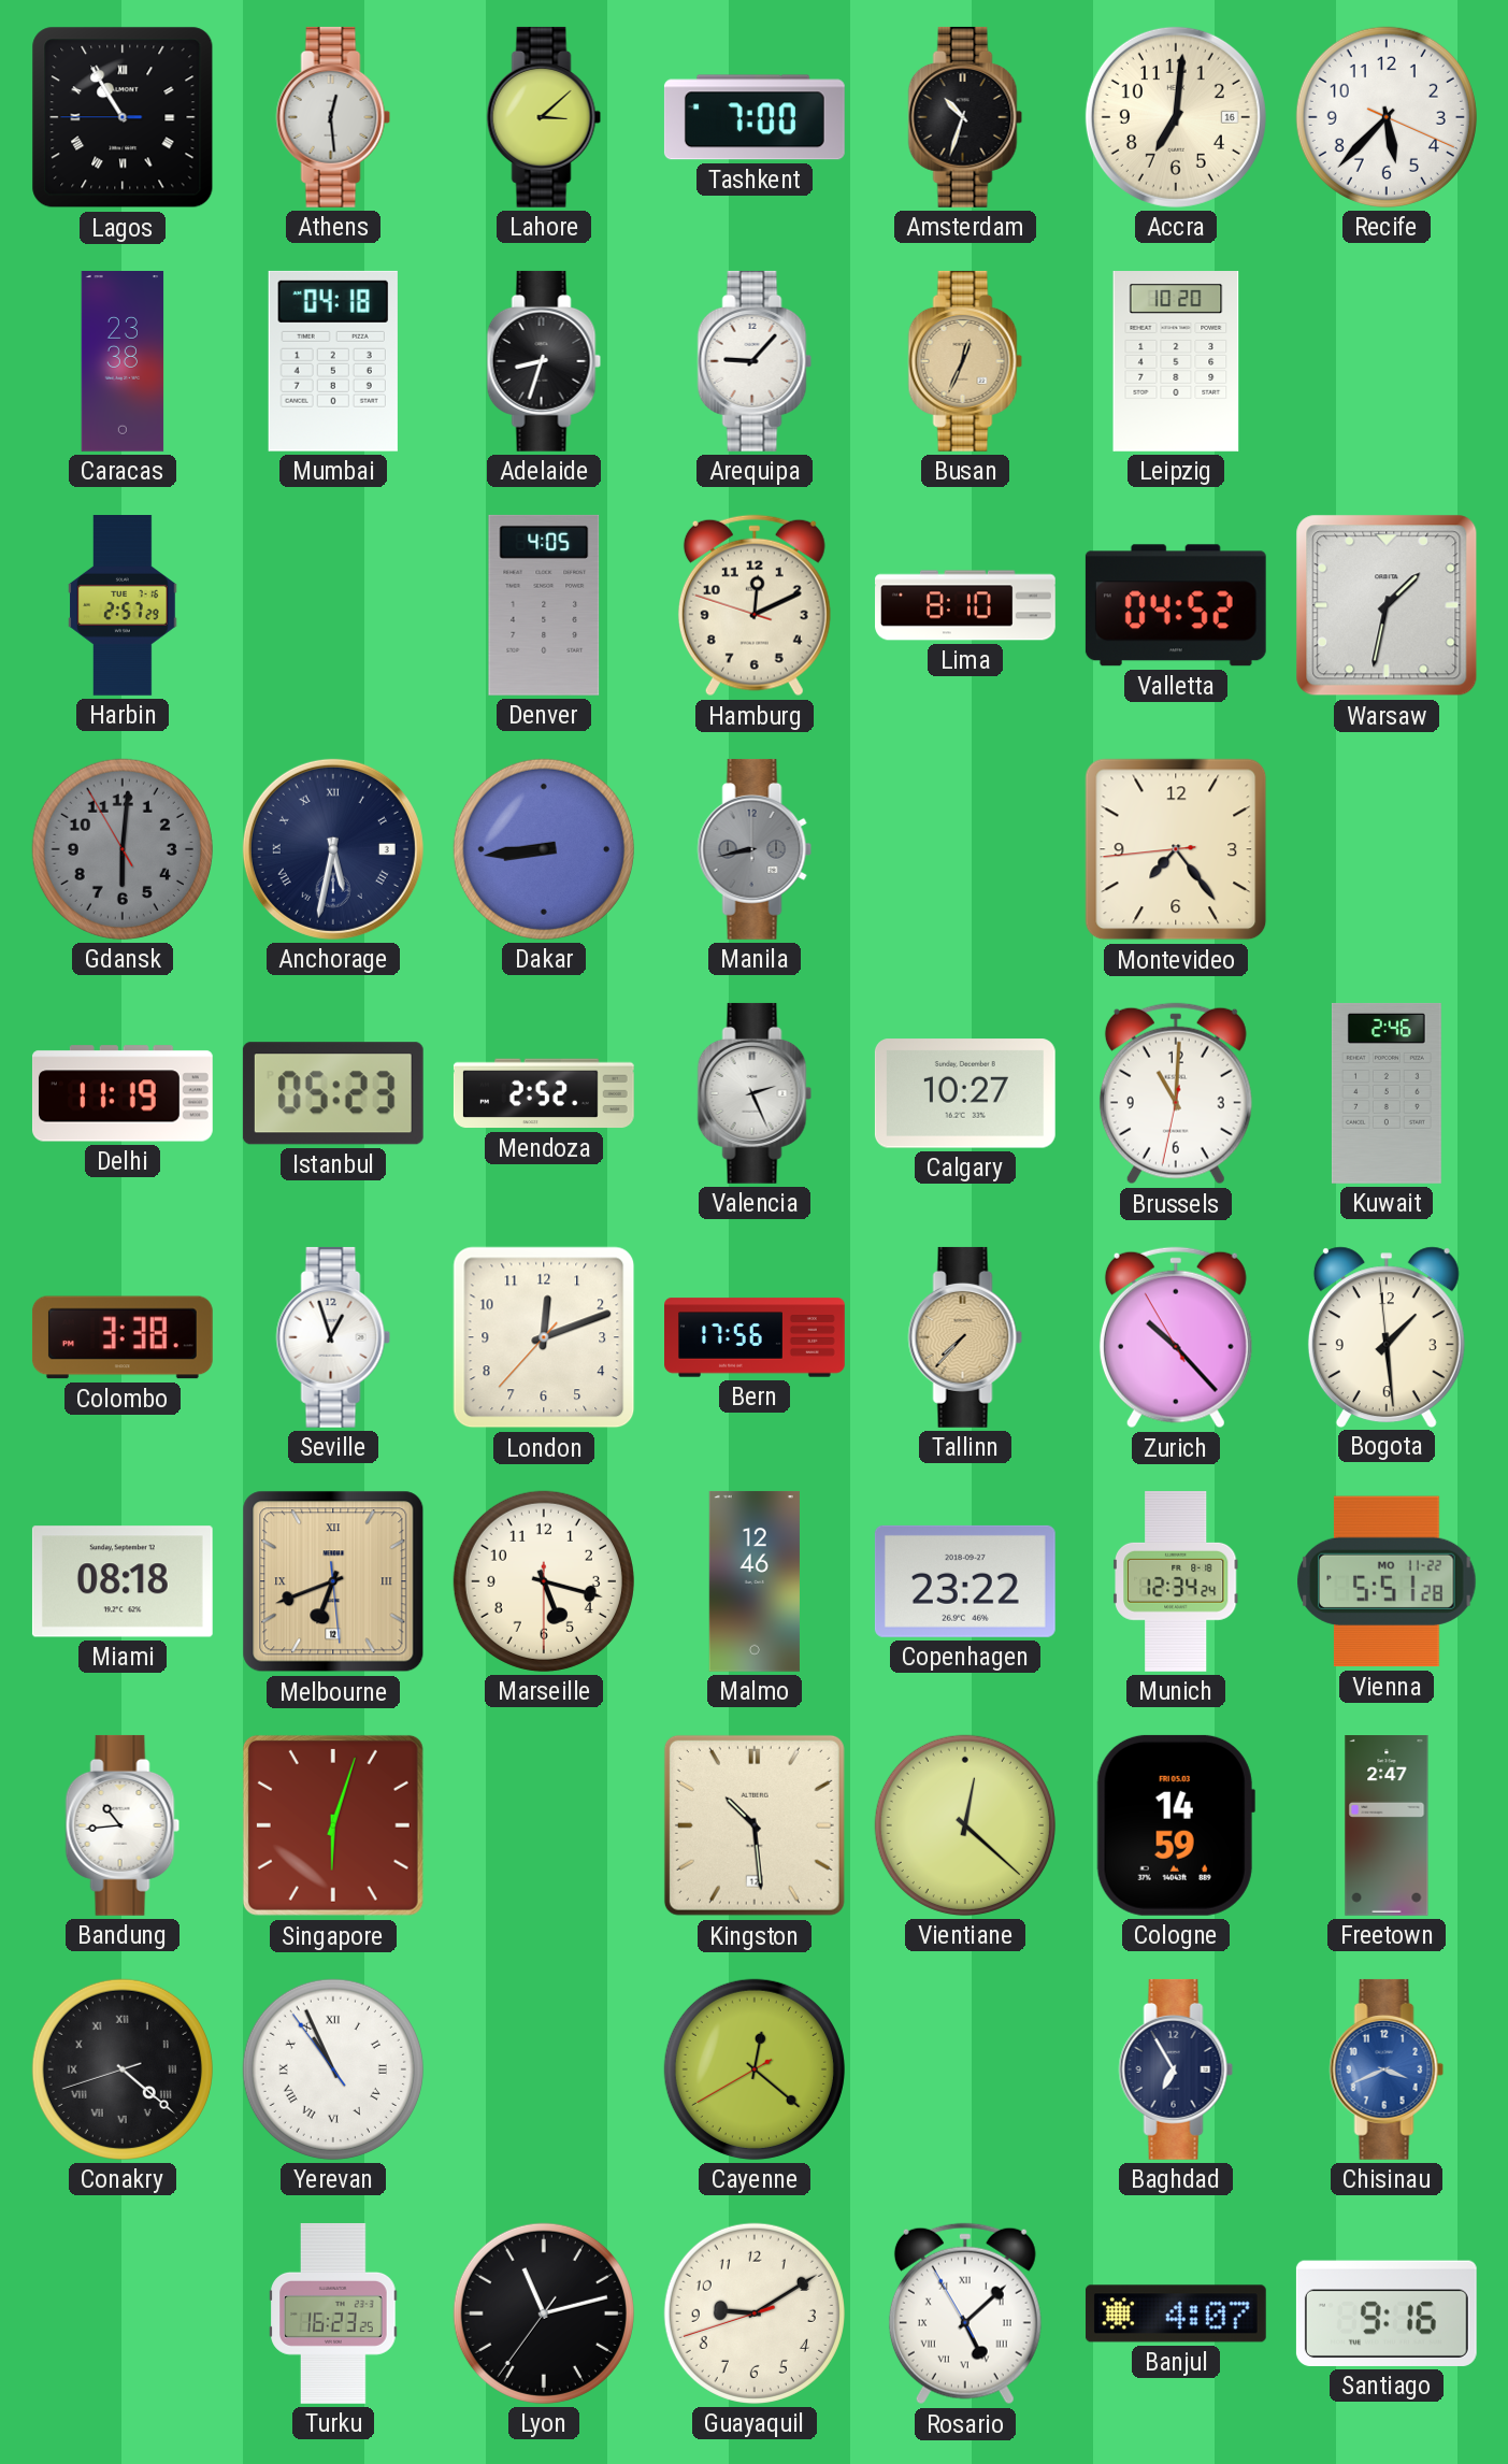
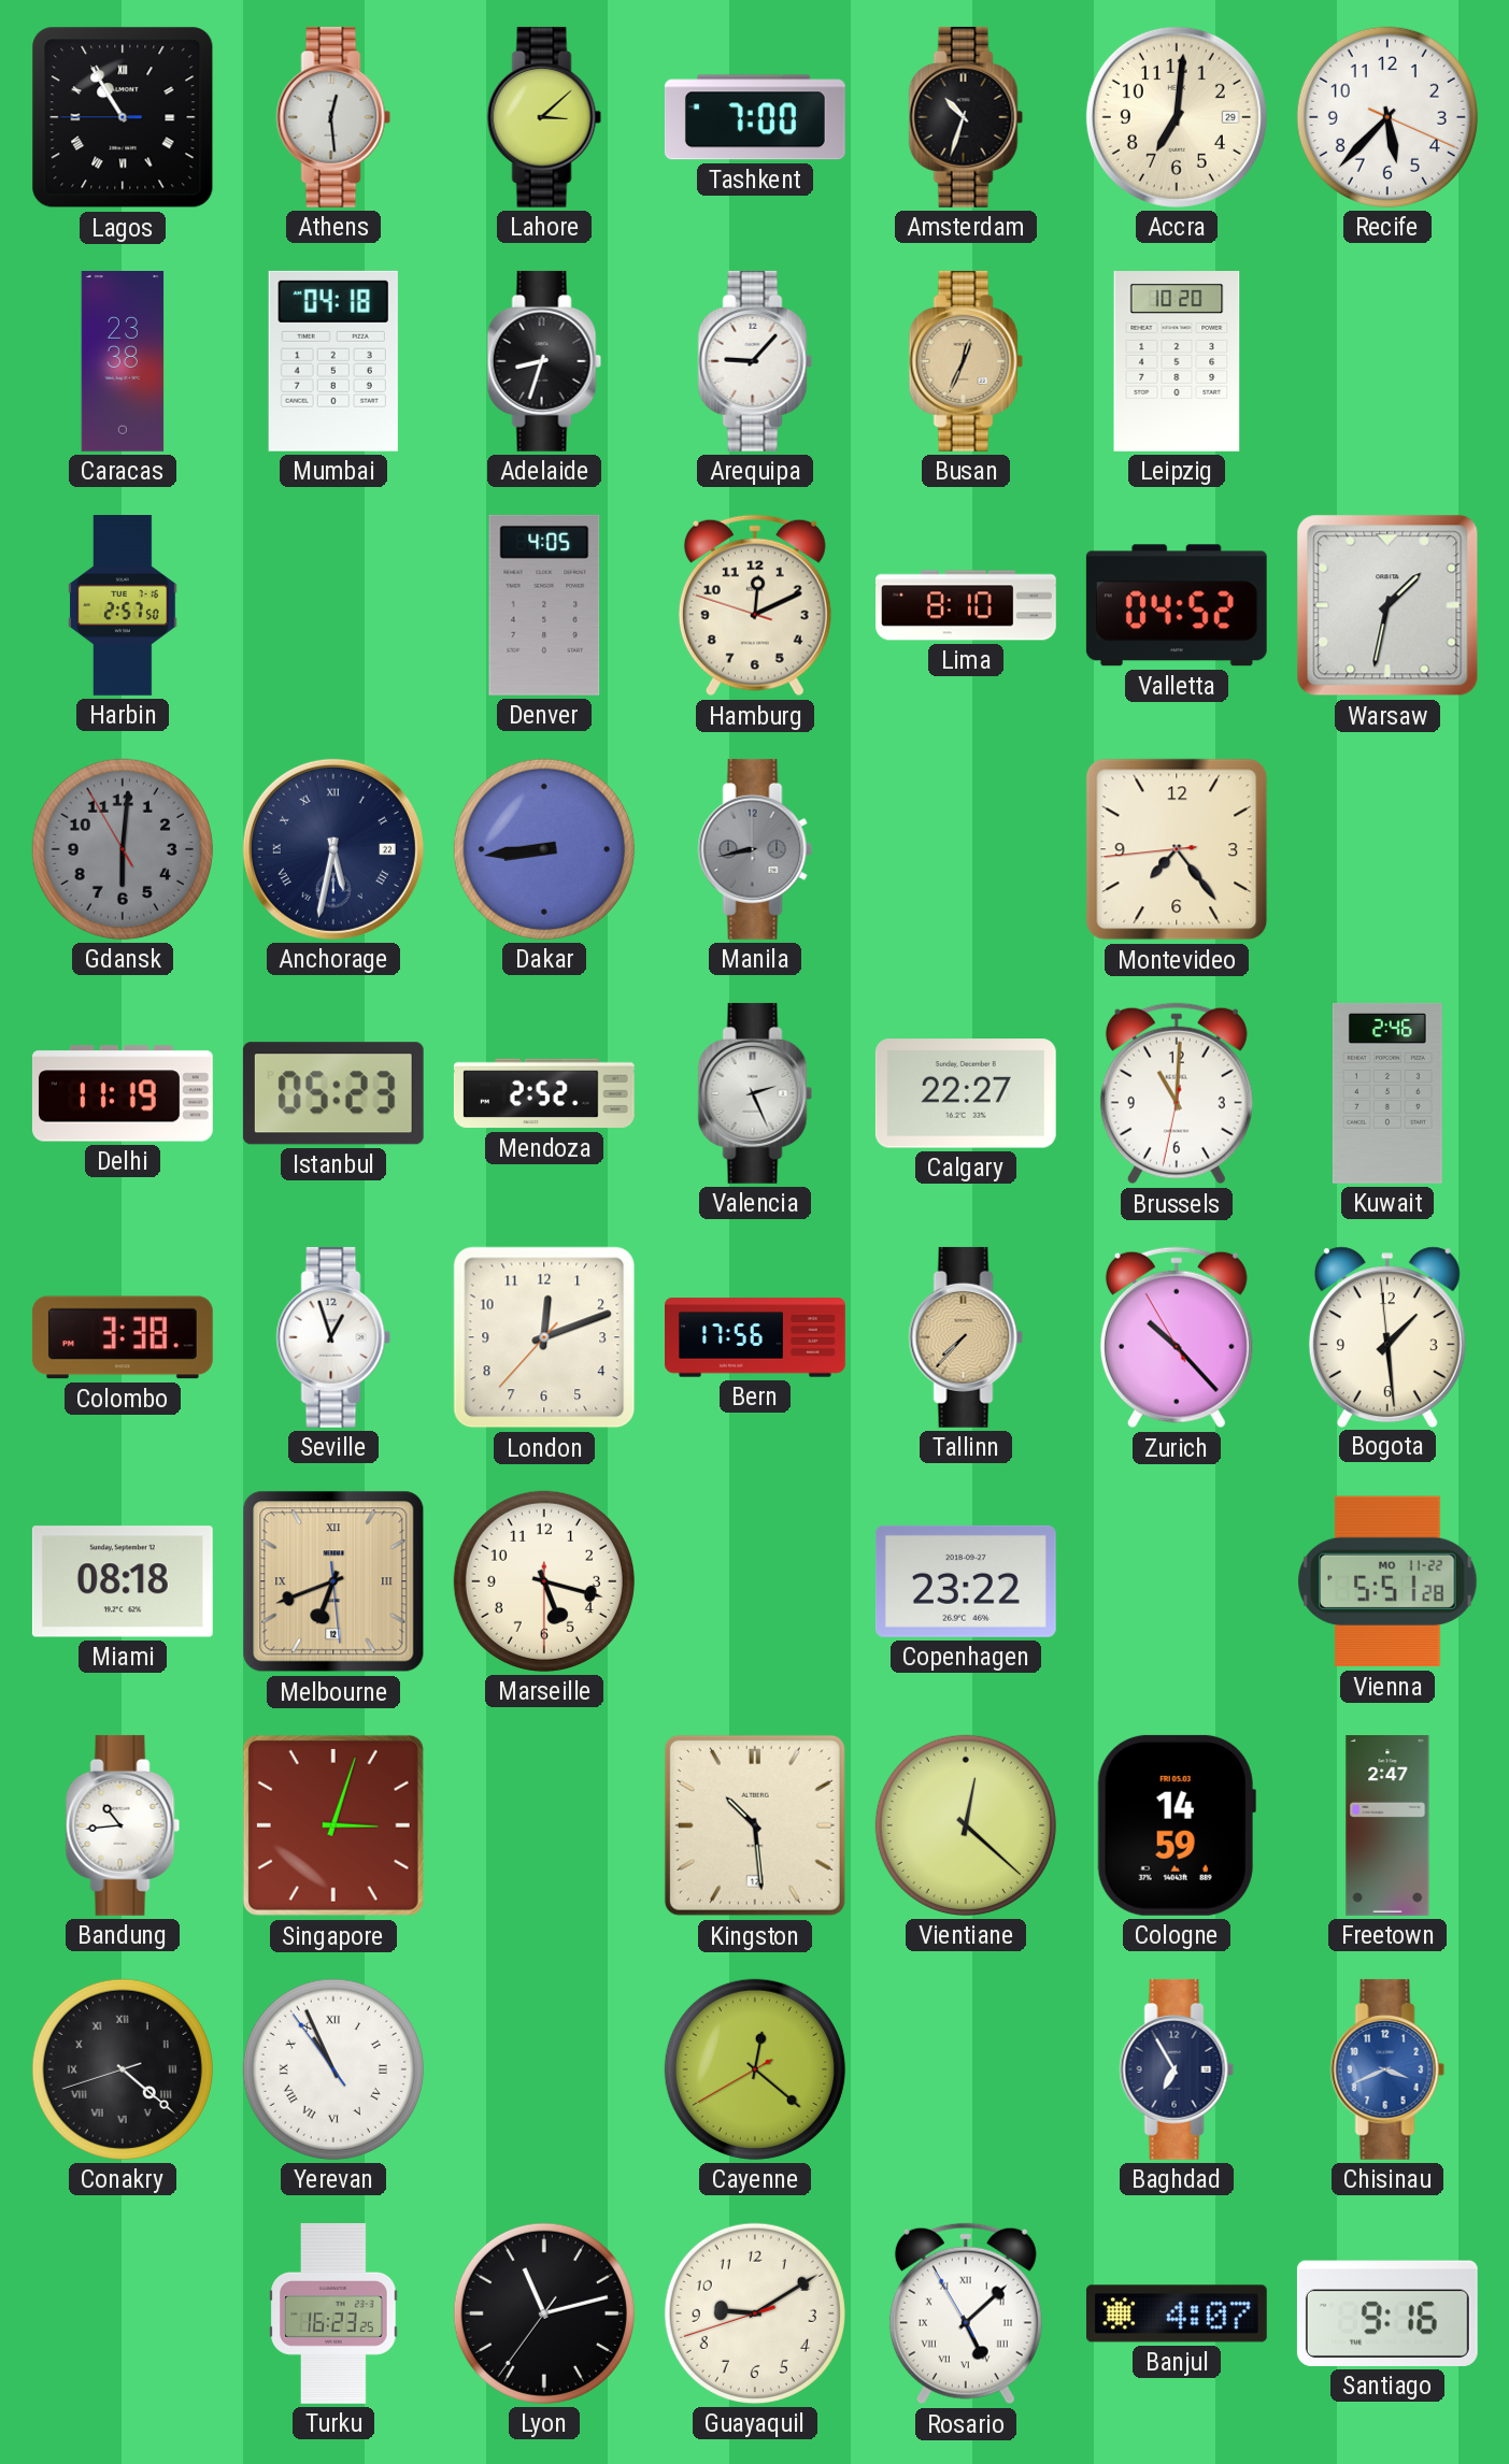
Accra date: 16 -> 29
Harbin: 2:57:29 -> 2:57:50
Anchorage date: 3 -> 22
Calgary: 10:27 -> 22:27
Malmo: 12:46 -> none
Munich: 12:34 -> none
Singapore: 6:03 -> 3:03
